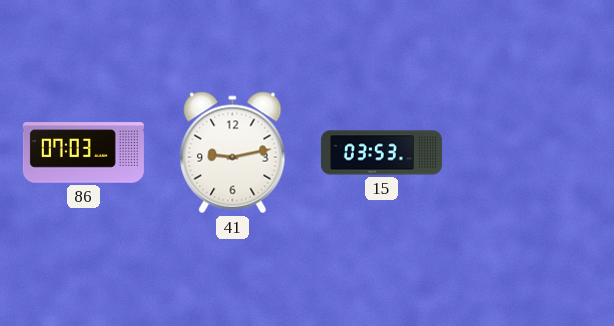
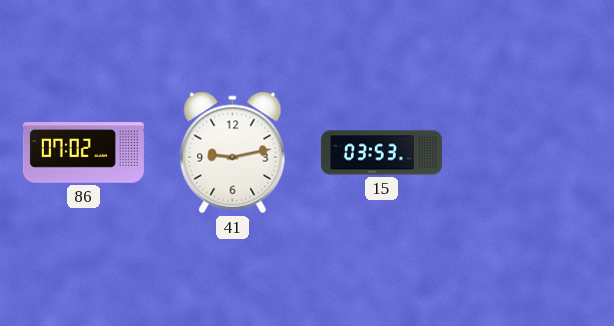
86: 07:03 -> 07:02
